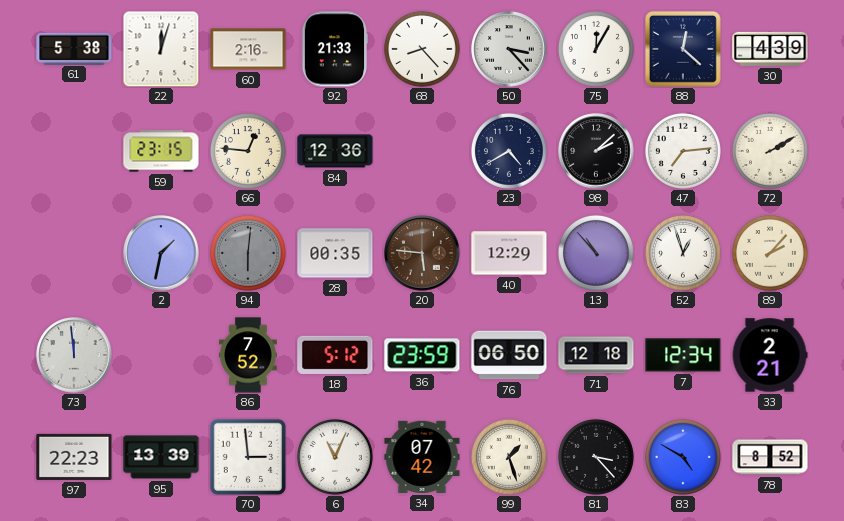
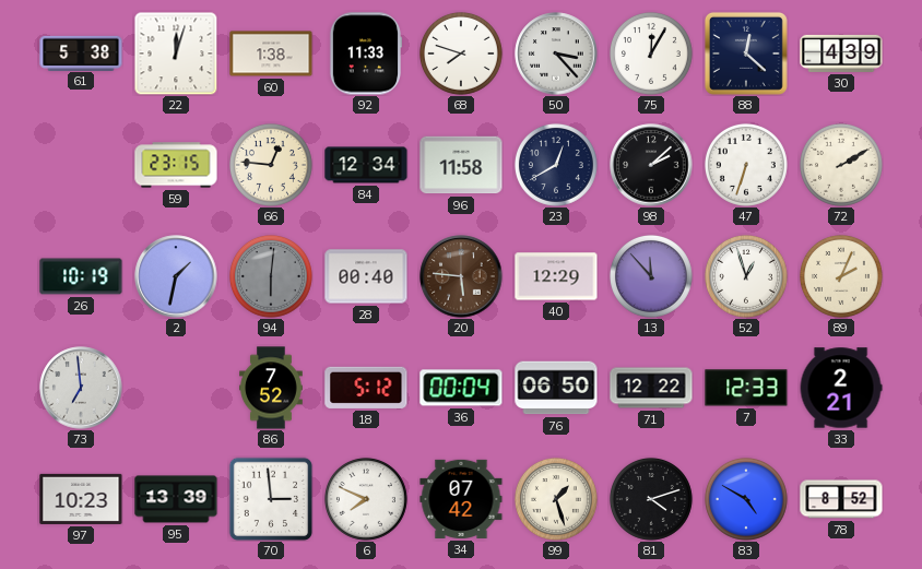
60: 2:16 -> 1:38
92: 21:33 -> 11:33
68: 8:23 -> 7:48
84: 12:36 -> 12:34
96: none -> 11:58
23: 4:40 -> 12:40
47: 7:14 -> 6:33
26: none -> 10:19
28: 00:35 -> 00:40
13: 10:53 -> 11:53
89: 2:07 -> 2:04
73: 11:59 -> 6:59
36: 23:59 -> 00:04
71: 12:18 -> 12:22
7: 12:34 -> 12:33
97: 22:23 -> 10:23
6: 11:04 -> 7:49
81: 3:23 -> 4:12
